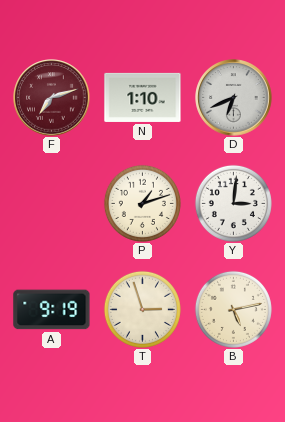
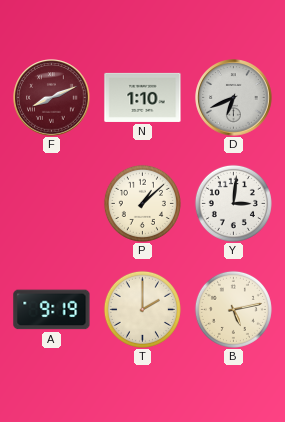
F: 7:12 -> 8:11
P: 1:12 -> 1:08
T: 2:57 -> 2:00
